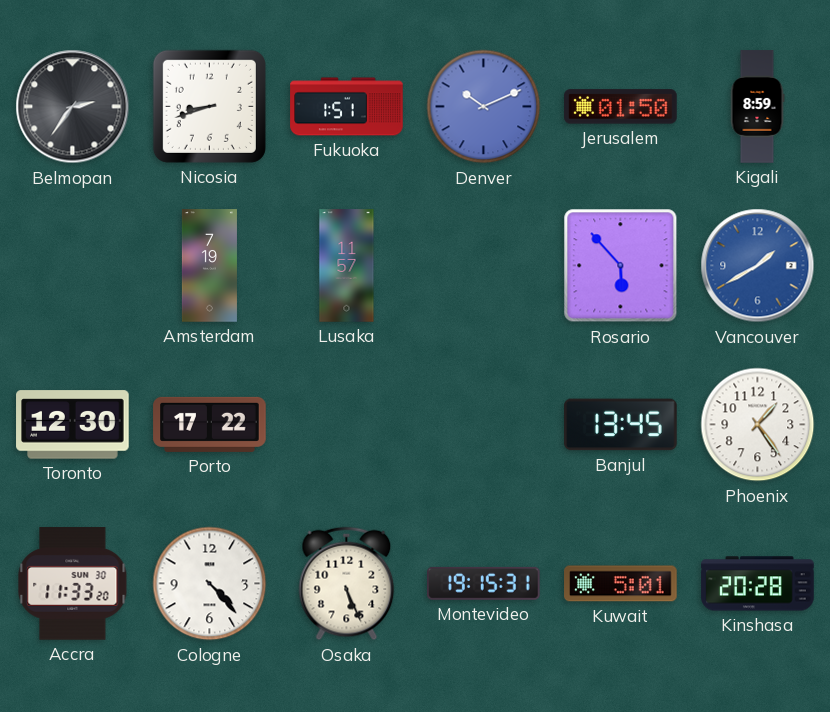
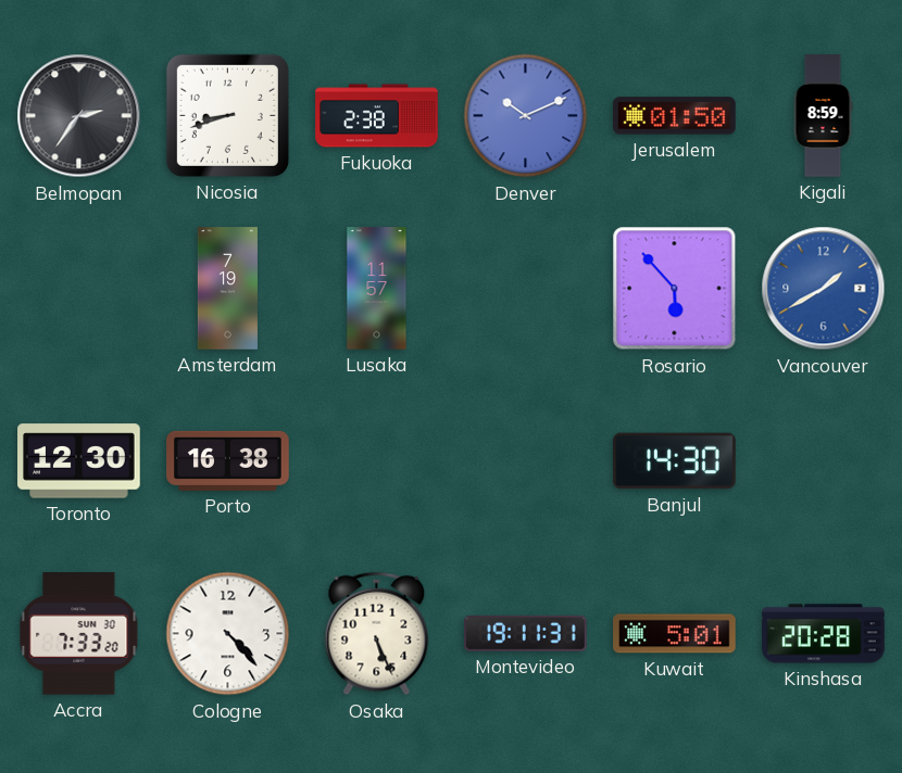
Fukuoka: 1:51 -> 2:38
Porto: 17:22 -> 16:38
Banjul: 13:45 -> 14:30
Phoenix: 1:24 -> none
Accra: 11:33 -> 7:33
Montevideo: 19:15 -> 19:11
